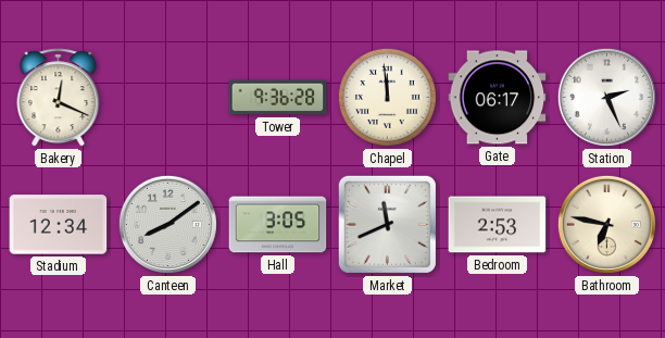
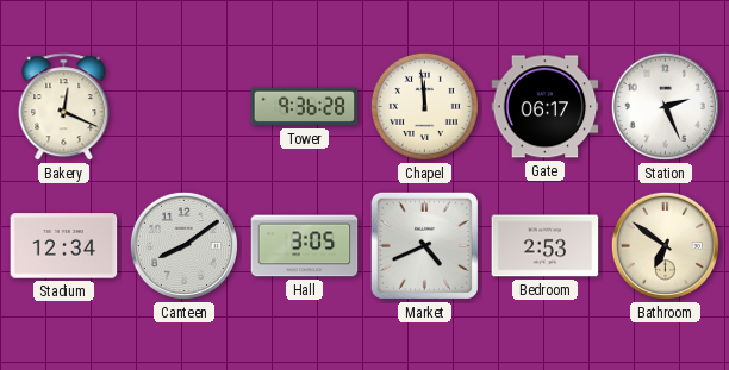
Market: 11:41 -> 4:41
Bathroom: 6:47 -> 6:51
